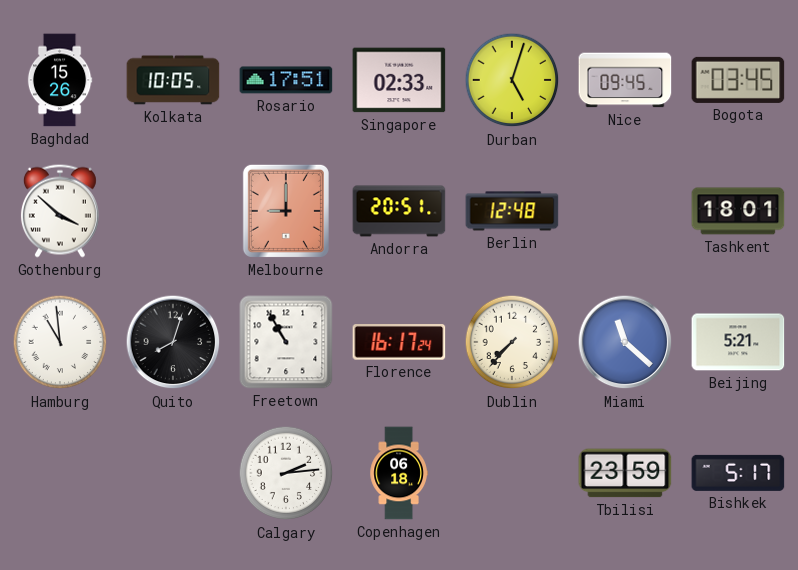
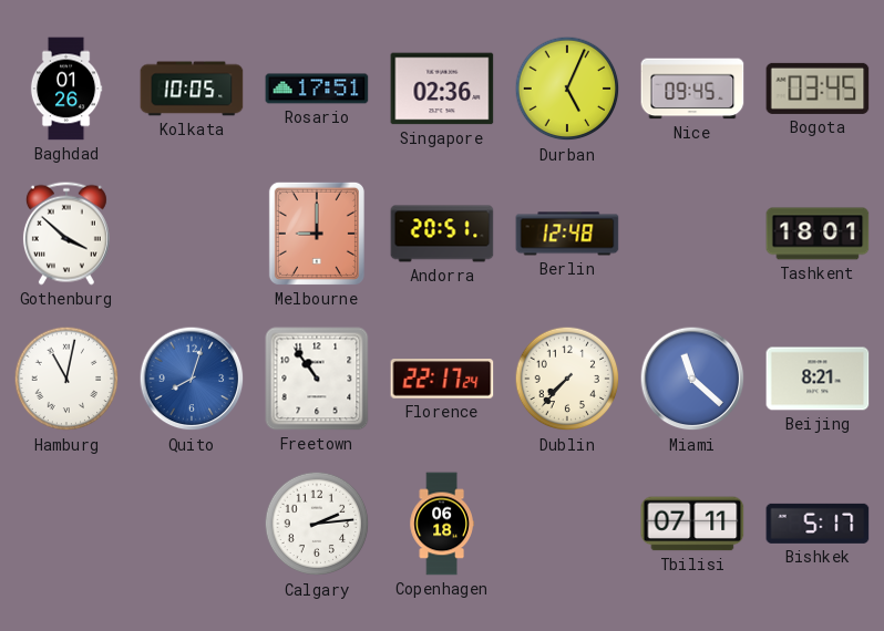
Baghdad: 15:26 -> 01:26
Singapore: 02:33 -> 02:36
Durban: 5:03 -> 5:04
Hamburg: 10:59 -> 11:02
Quito dial: black -> blue
Freetown: 10:55 -> 10:54
Florence: 16:17 -> 22:17
Beijing: 5:21 -> 8:21
Tbilisi: 23:59 -> 07:11
